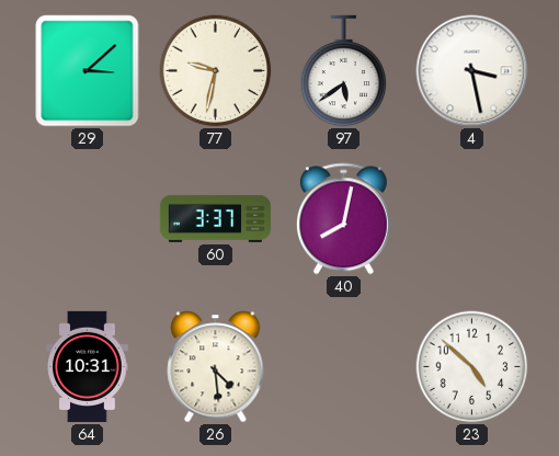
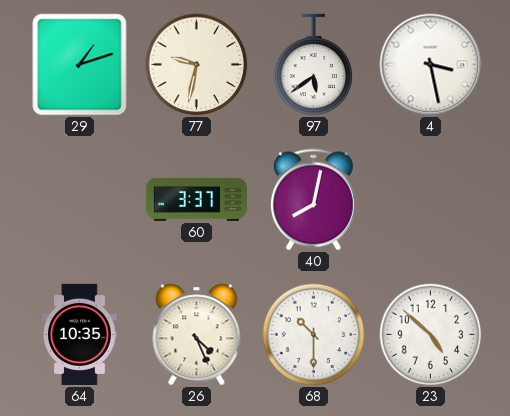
29: 3:08 -> 1:12
64: 10:31 -> 10:35
26: 4:29 -> 4:26
68: none -> 10:30
